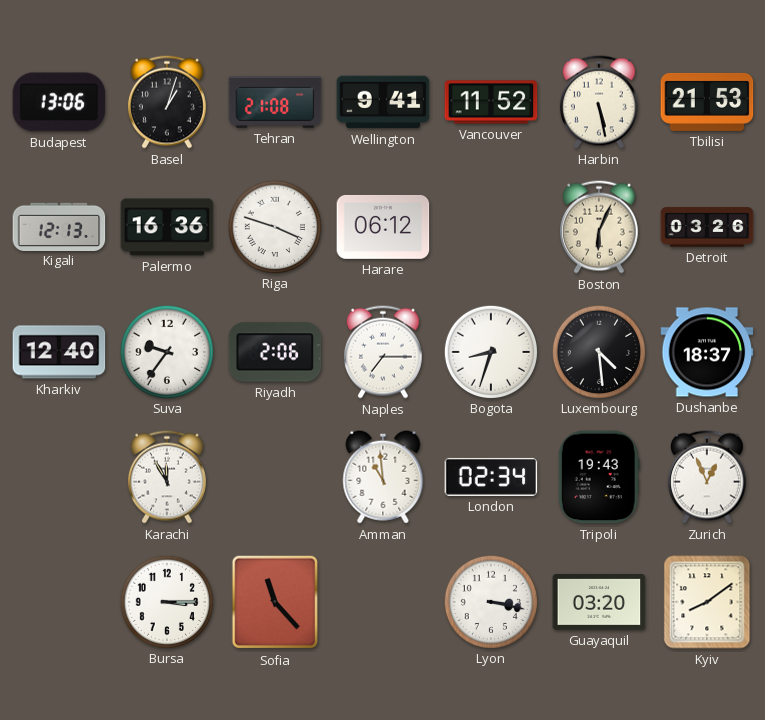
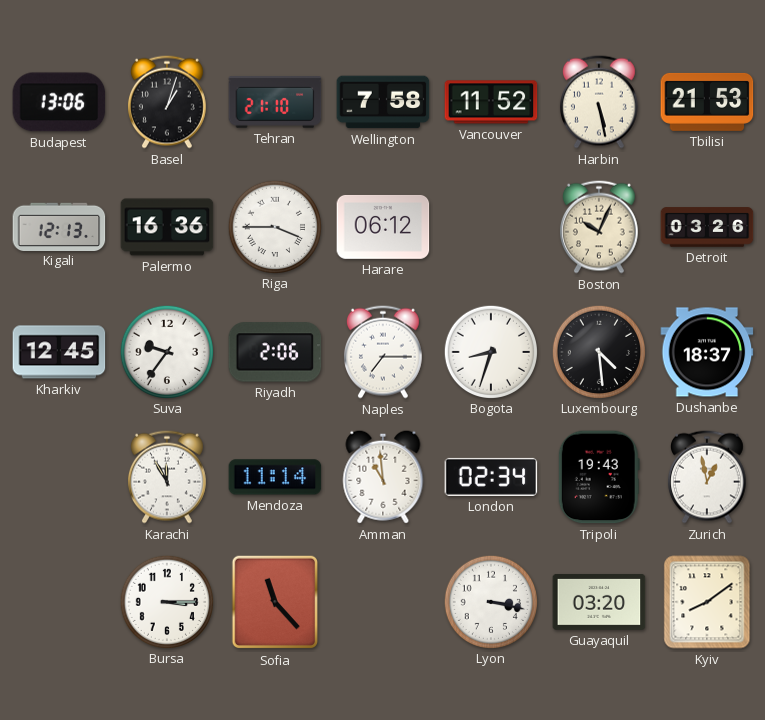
Tehran: 21:08 -> 21:10
Wellington: 9:41 -> 7:58
Riga: 3:48 -> 3:45
Boston: 6:04 -> 10:04
Kharkiv: 12:40 -> 12:45
Mendoza: none -> 11:14
Zurich: 12:56 -> 12:58
